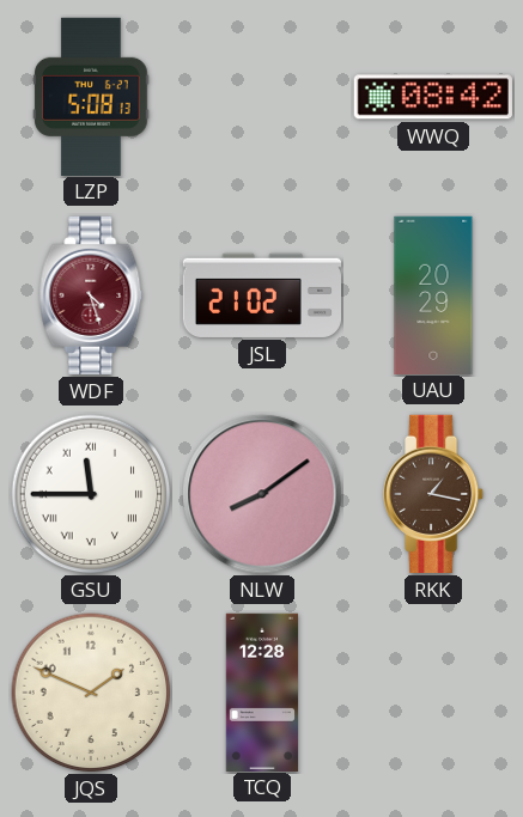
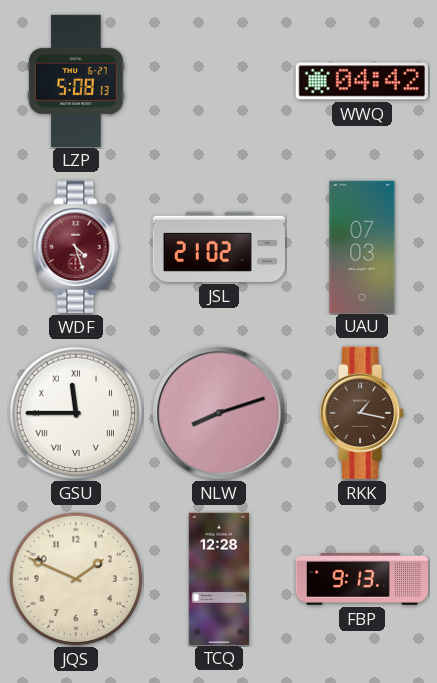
WWQ: 08:42 -> 04:42
UAU: 20:29 -> 07:03
NLW: 8:09 -> 8:12
FBP: none -> 9:13
